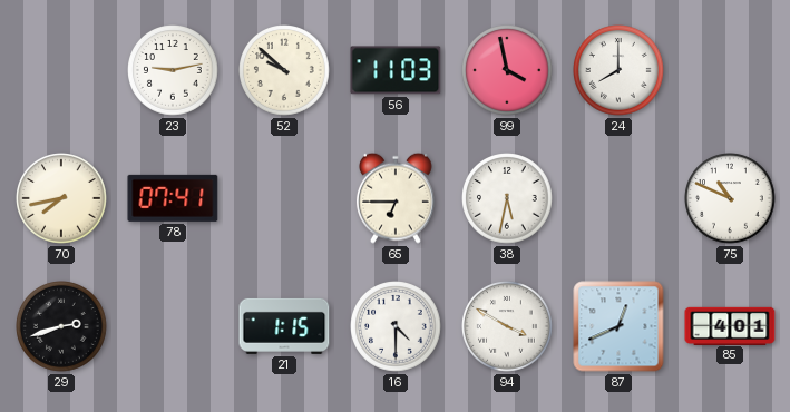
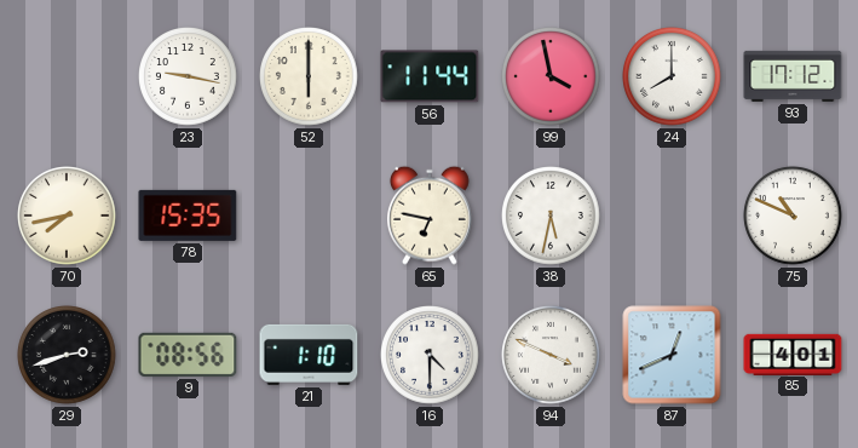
23: 9:13 -> 9:17
52: 9:52 -> 6:00
56: 11:03 -> 11:44
93: none -> 17:12
78: 07:41 -> 15:35
65: 6:45 -> 6:47
9: none -> 08:56
21: 1:15 -> 1:10
94: 3:50 -> 3:49
